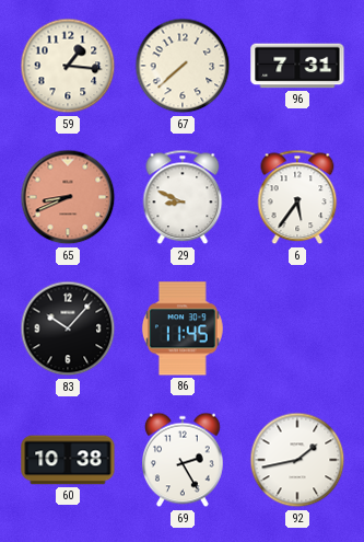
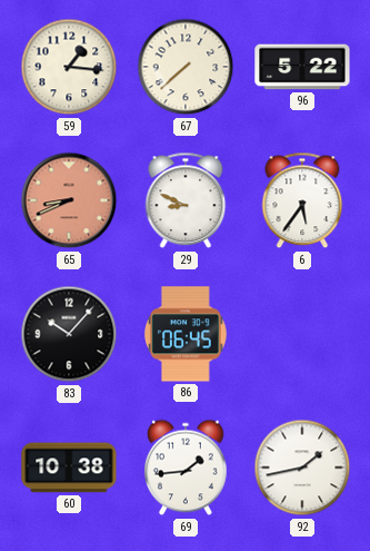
96: 7:31 -> 5:22
86: 11:45 -> 06:45
69: 2:25 -> 1:44
